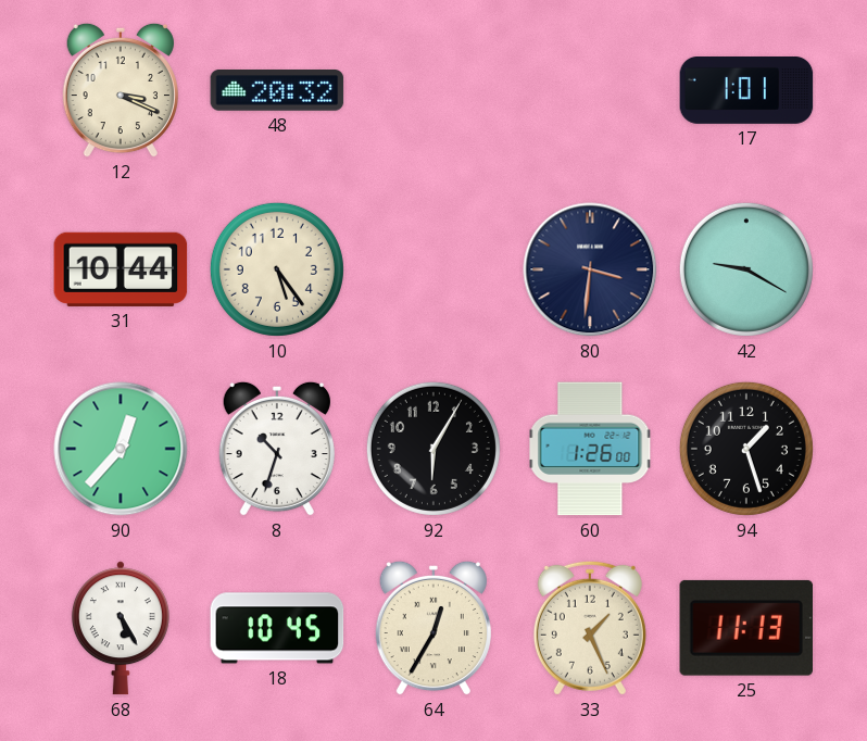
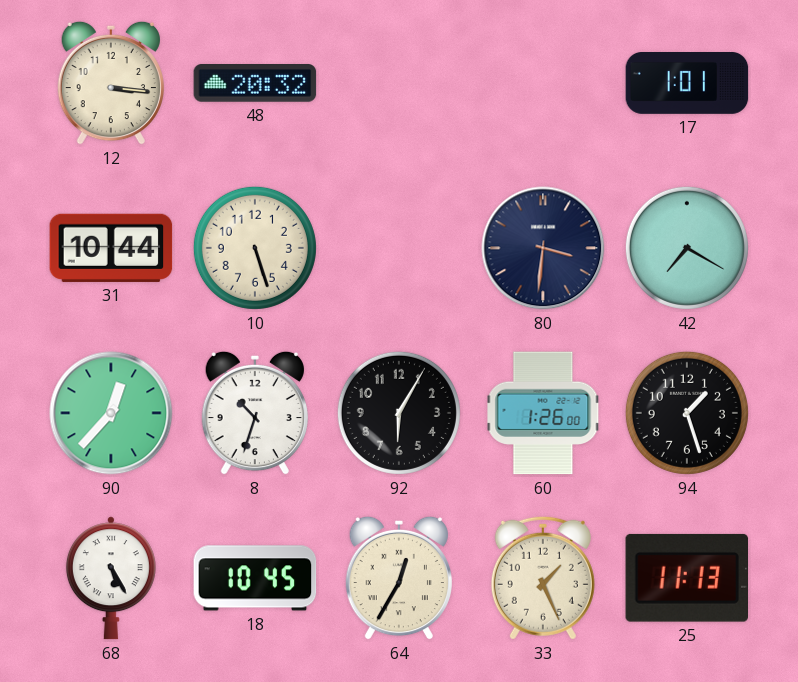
12: 3:19 -> 3:16
10: 5:24 -> 5:27
42: 9:20 -> 7:20
